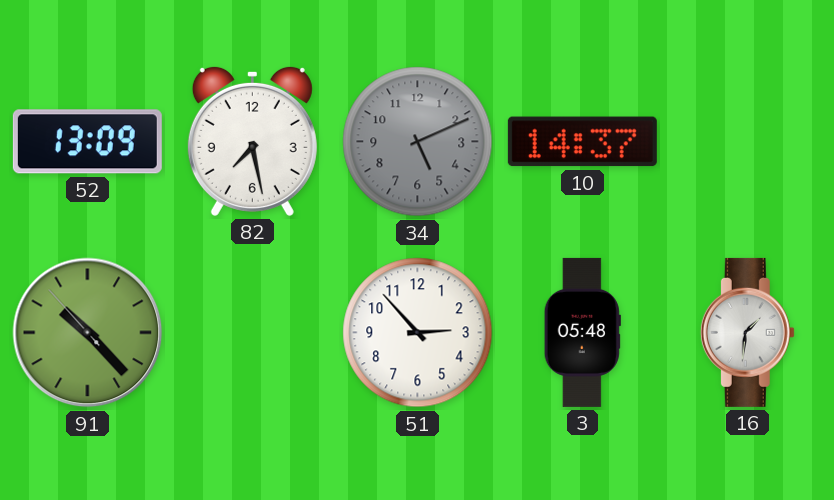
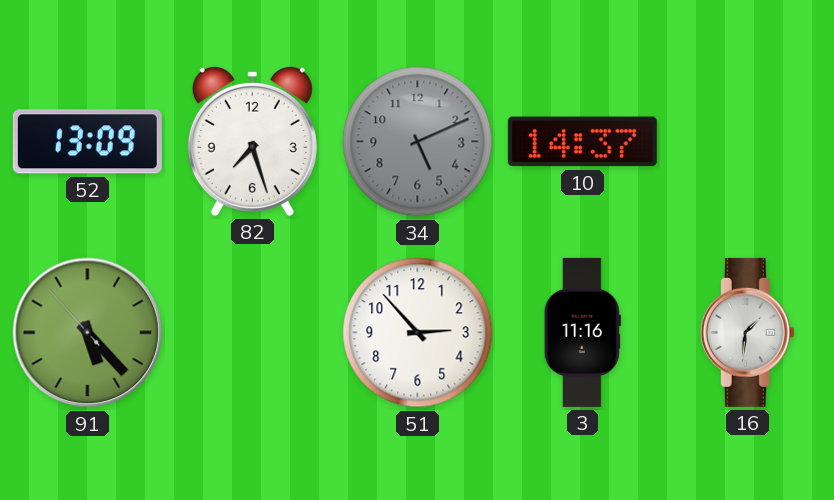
82: 7:28 -> 7:27
91: 10:22 -> 5:22
3: 05:48 -> 11:16
